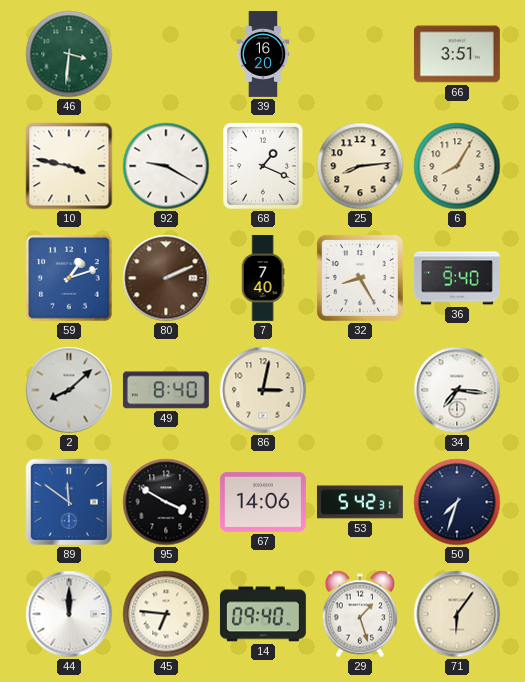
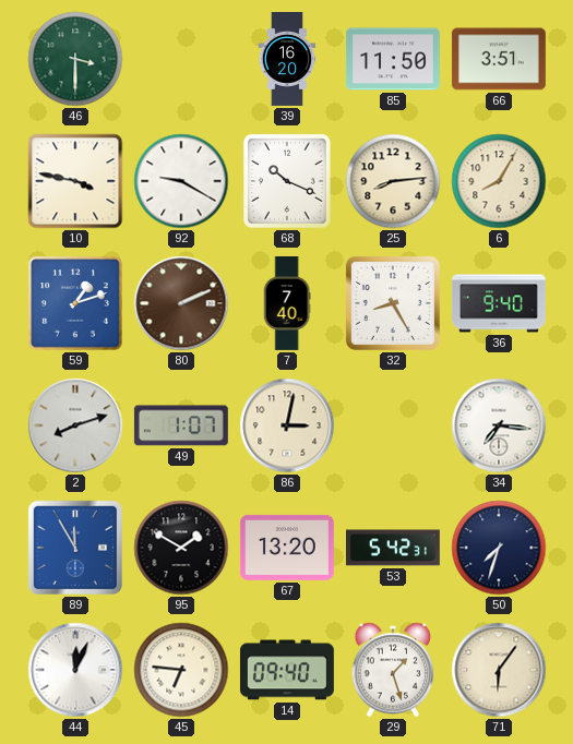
46: 3:31 -> 3:30
85: none -> 11:50
68: 1:19 -> 10:19
2: 8:08 -> 8:12
49: 8:40 -> 1:07
89: 11:51 -> 11:55
95: 3:50 -> 1:50
67: 14:06 -> 13:20
44: 12:00 -> 12:04
